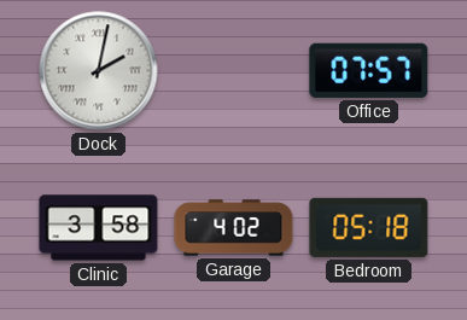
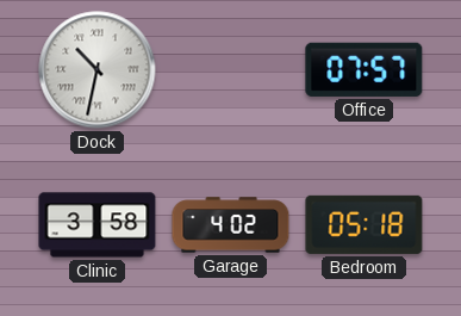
Dock: 2:02 -> 10:32
